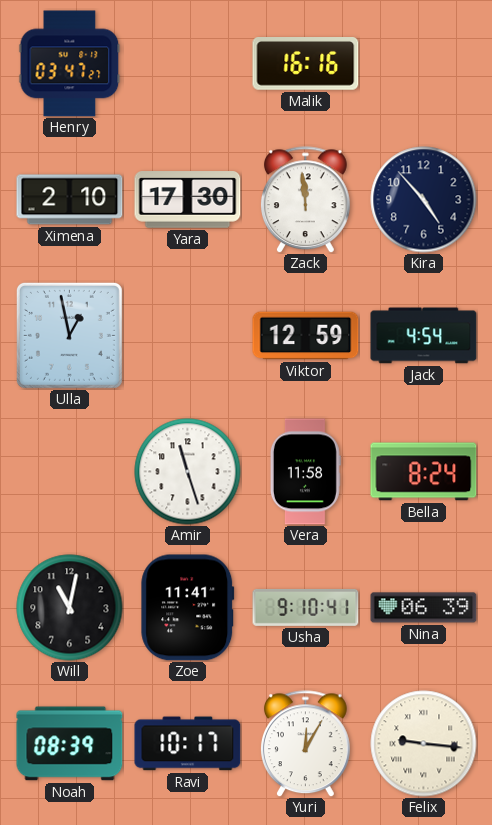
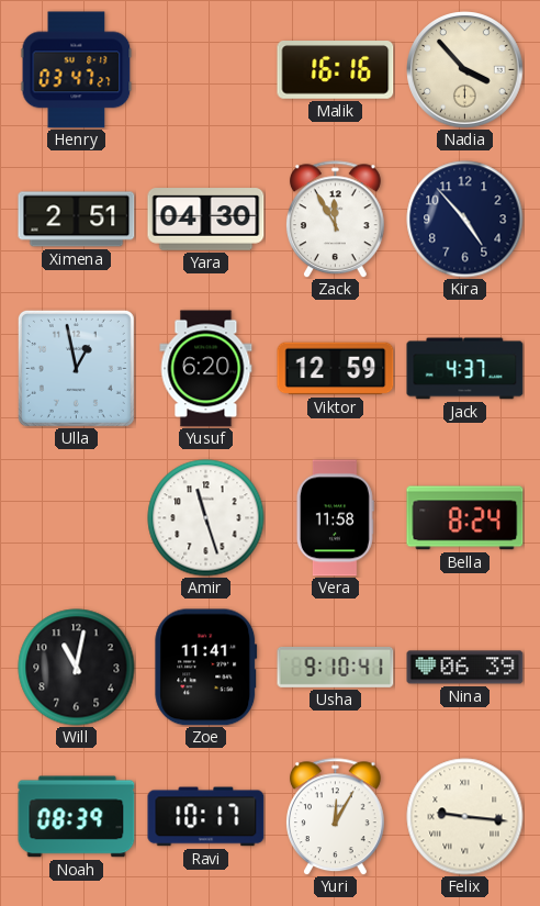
Nadia: none -> 3:53
Ximena: 2:10 -> 2:51
Yara: 17:30 -> 04:30
Zack: 11:59 -> 11:55
Yusuf: none -> 6:20
Jack: 4:54 -> 4:37
